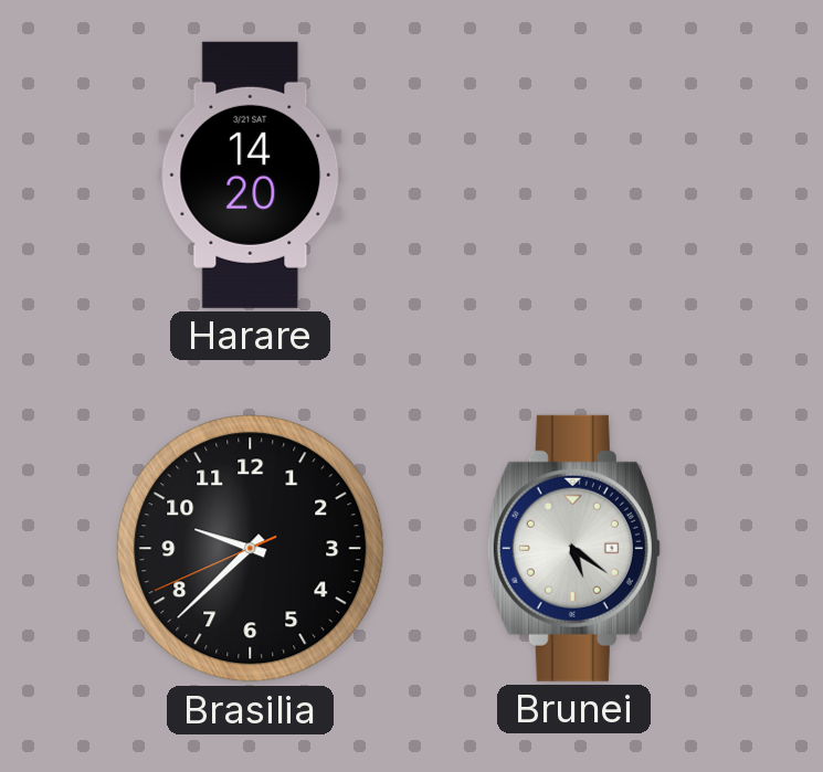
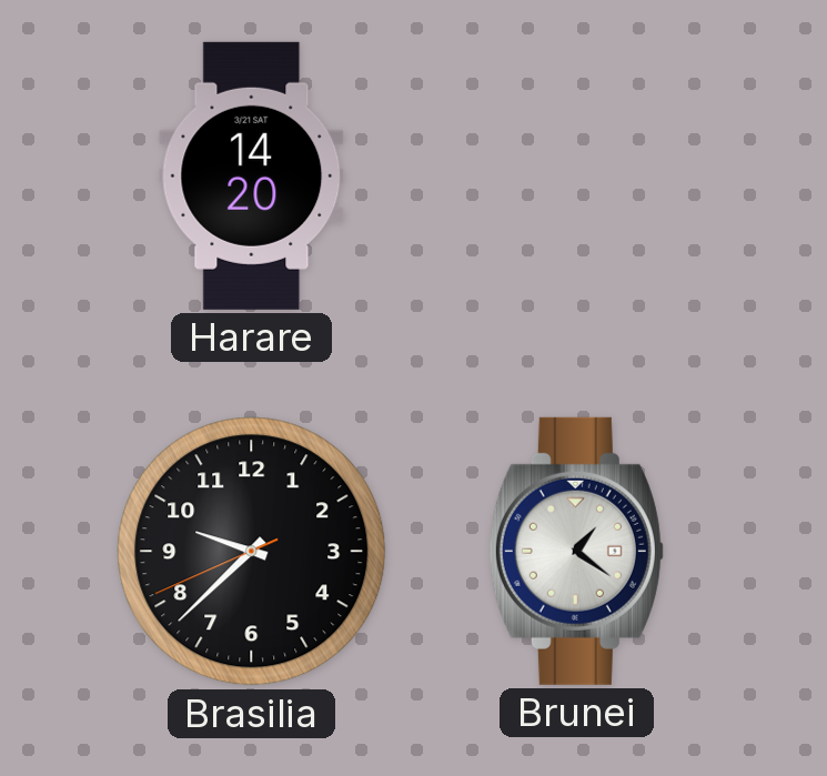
Brunei: 5:21 -> 1:21
